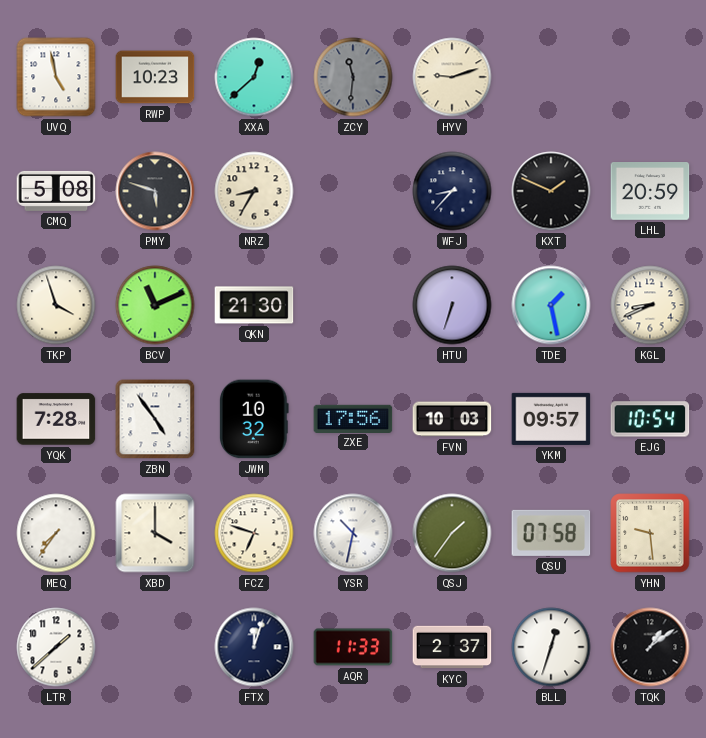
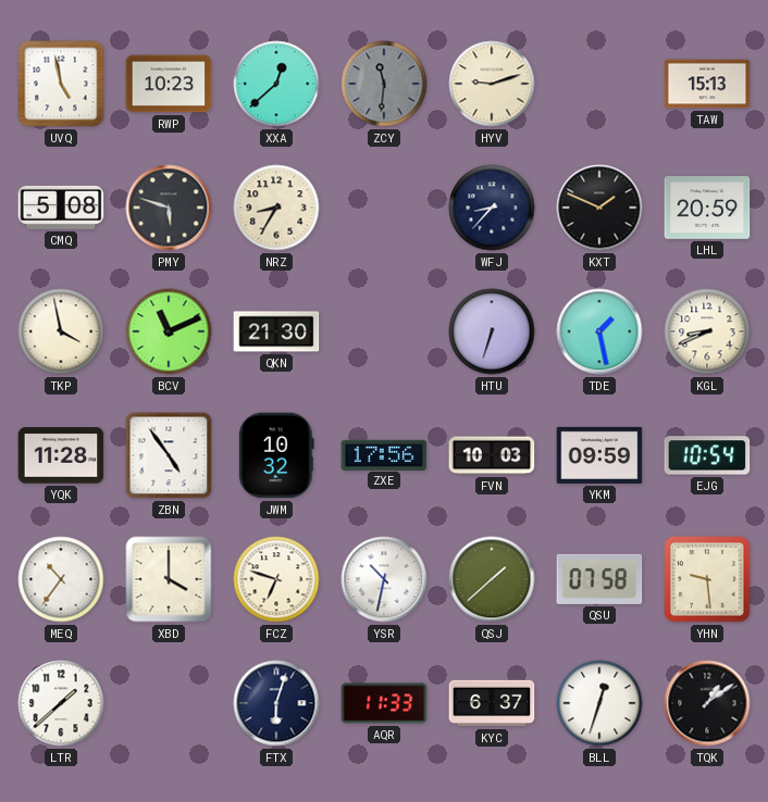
TAW: none -> 15:13
TKP: 3:57 -> 3:58
YQK: 7:28 -> 11:28
YKM: 09:57 -> 09:59
MEQ: 7:36 -> 10:36
QSJ: 1:36 -> 1:38
FTX: 12:03 -> 6:03
KYC: 2:37 -> 6:37
